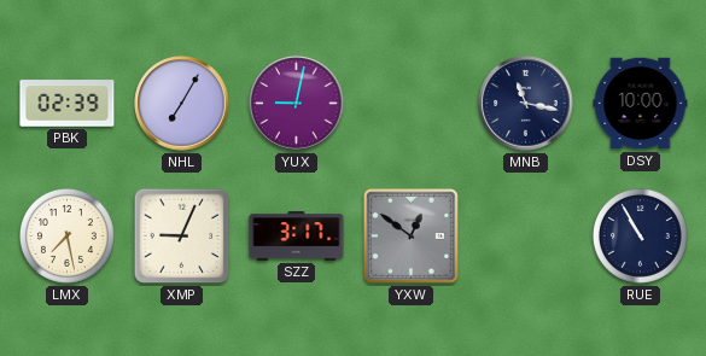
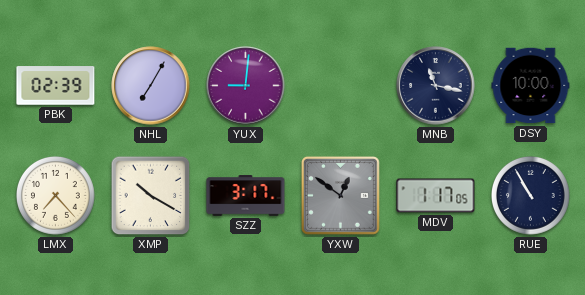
YUX: 9:02 -> 9:01
LMX: 7:28 -> 7:23
XMP: 9:04 -> 10:20
MDV: none -> 1:17
